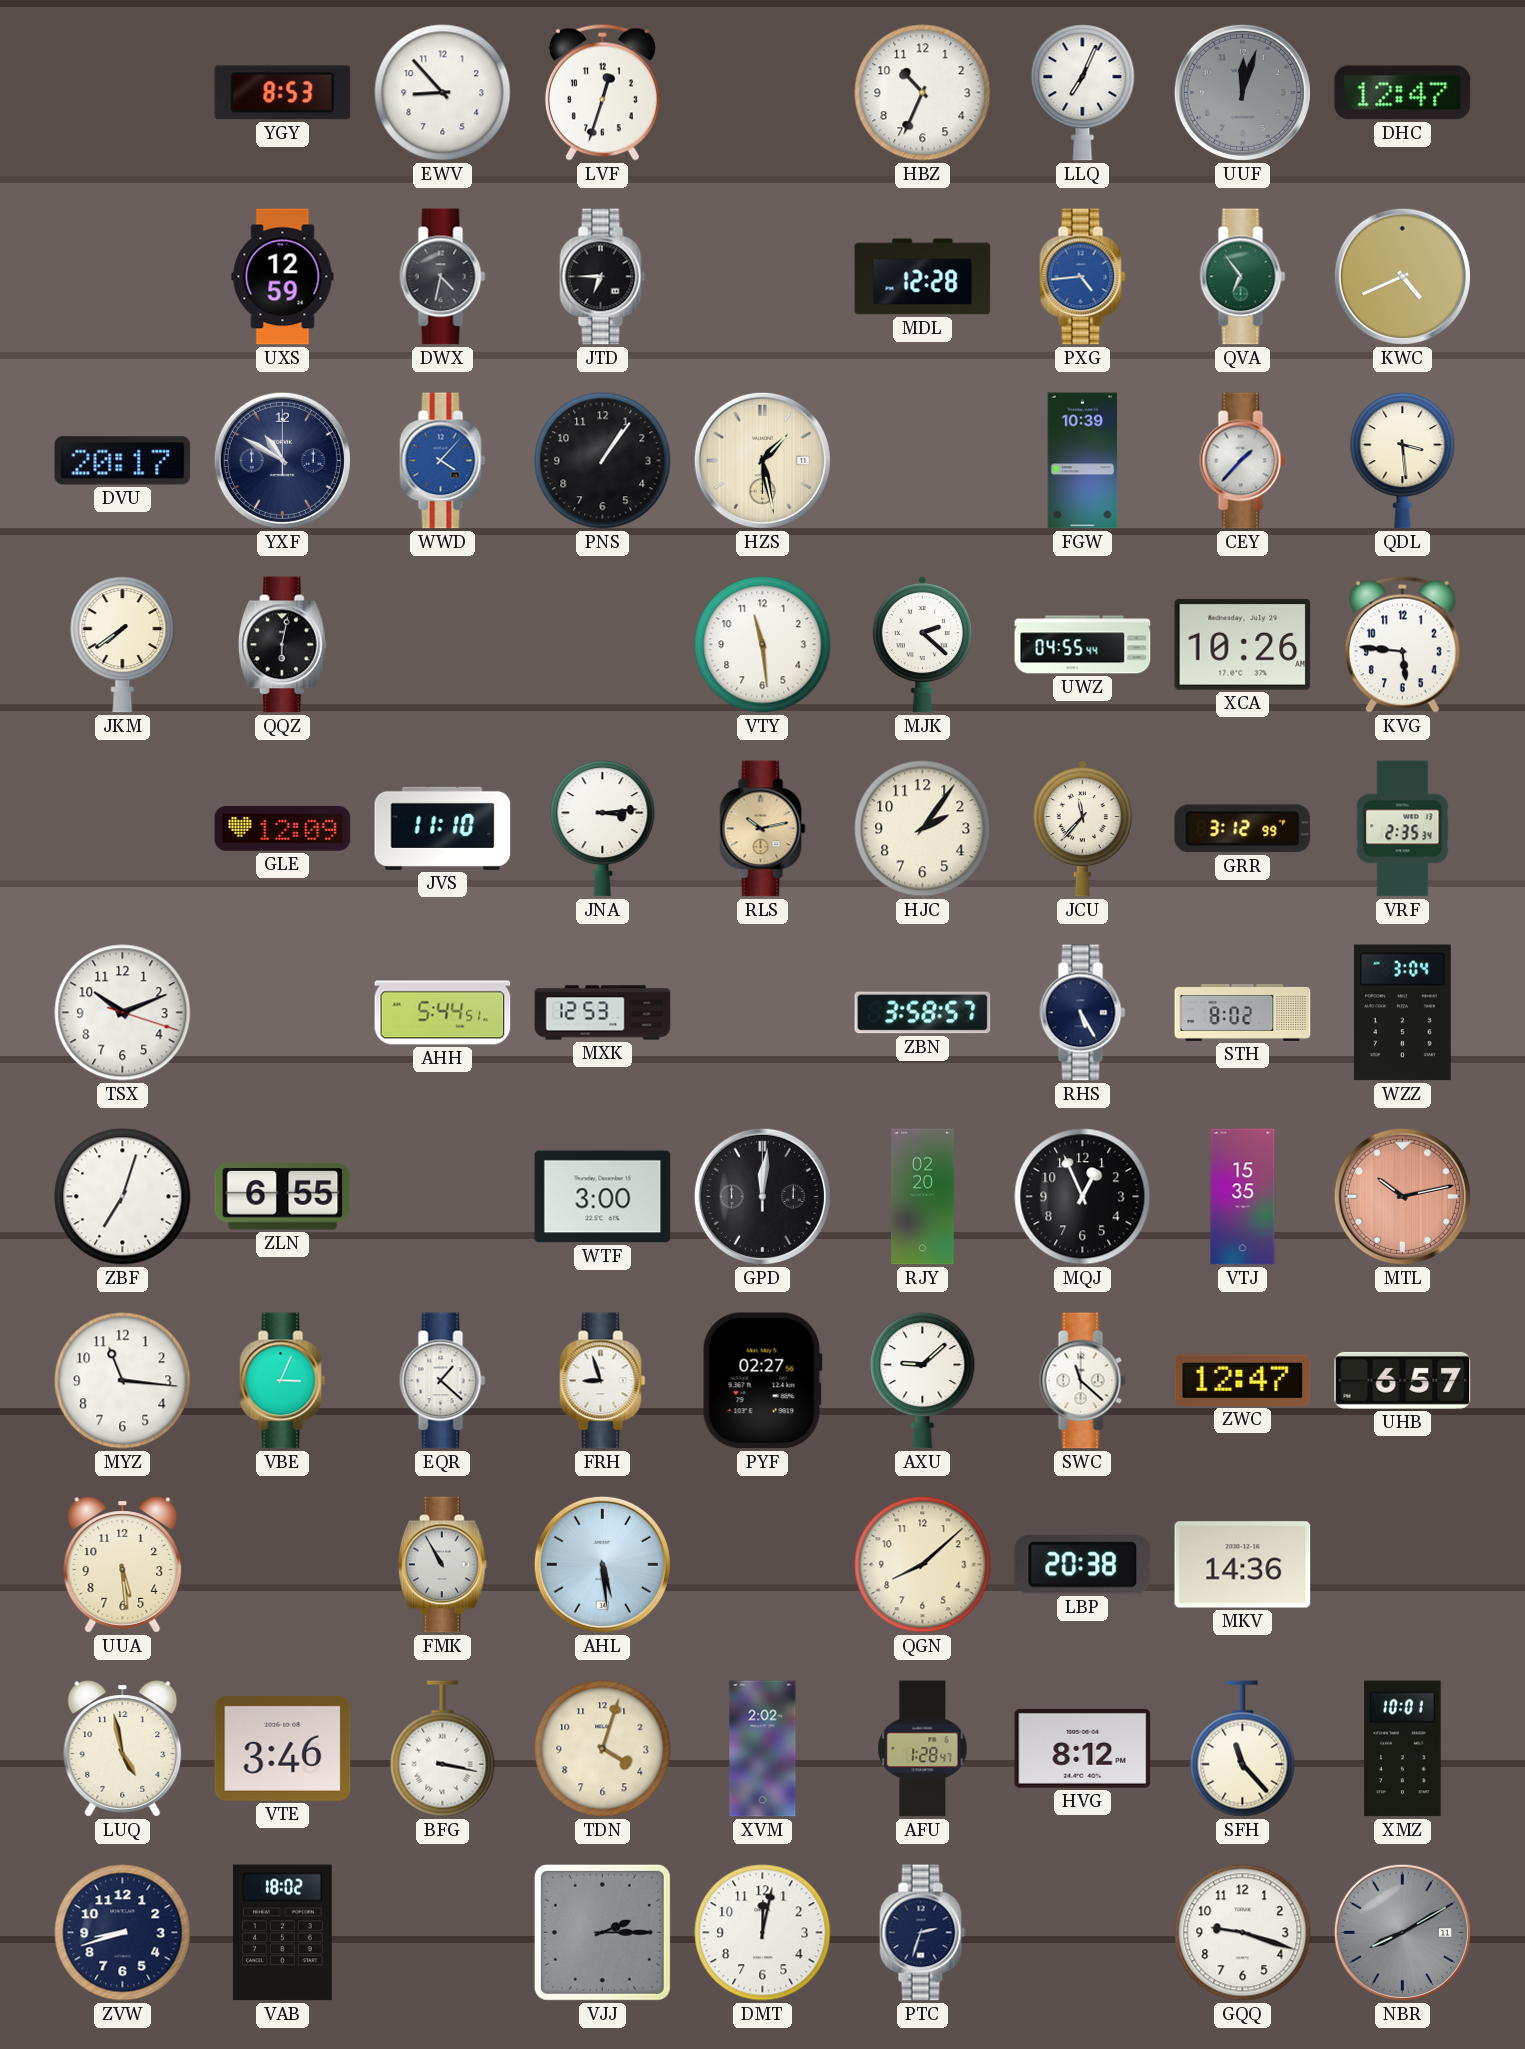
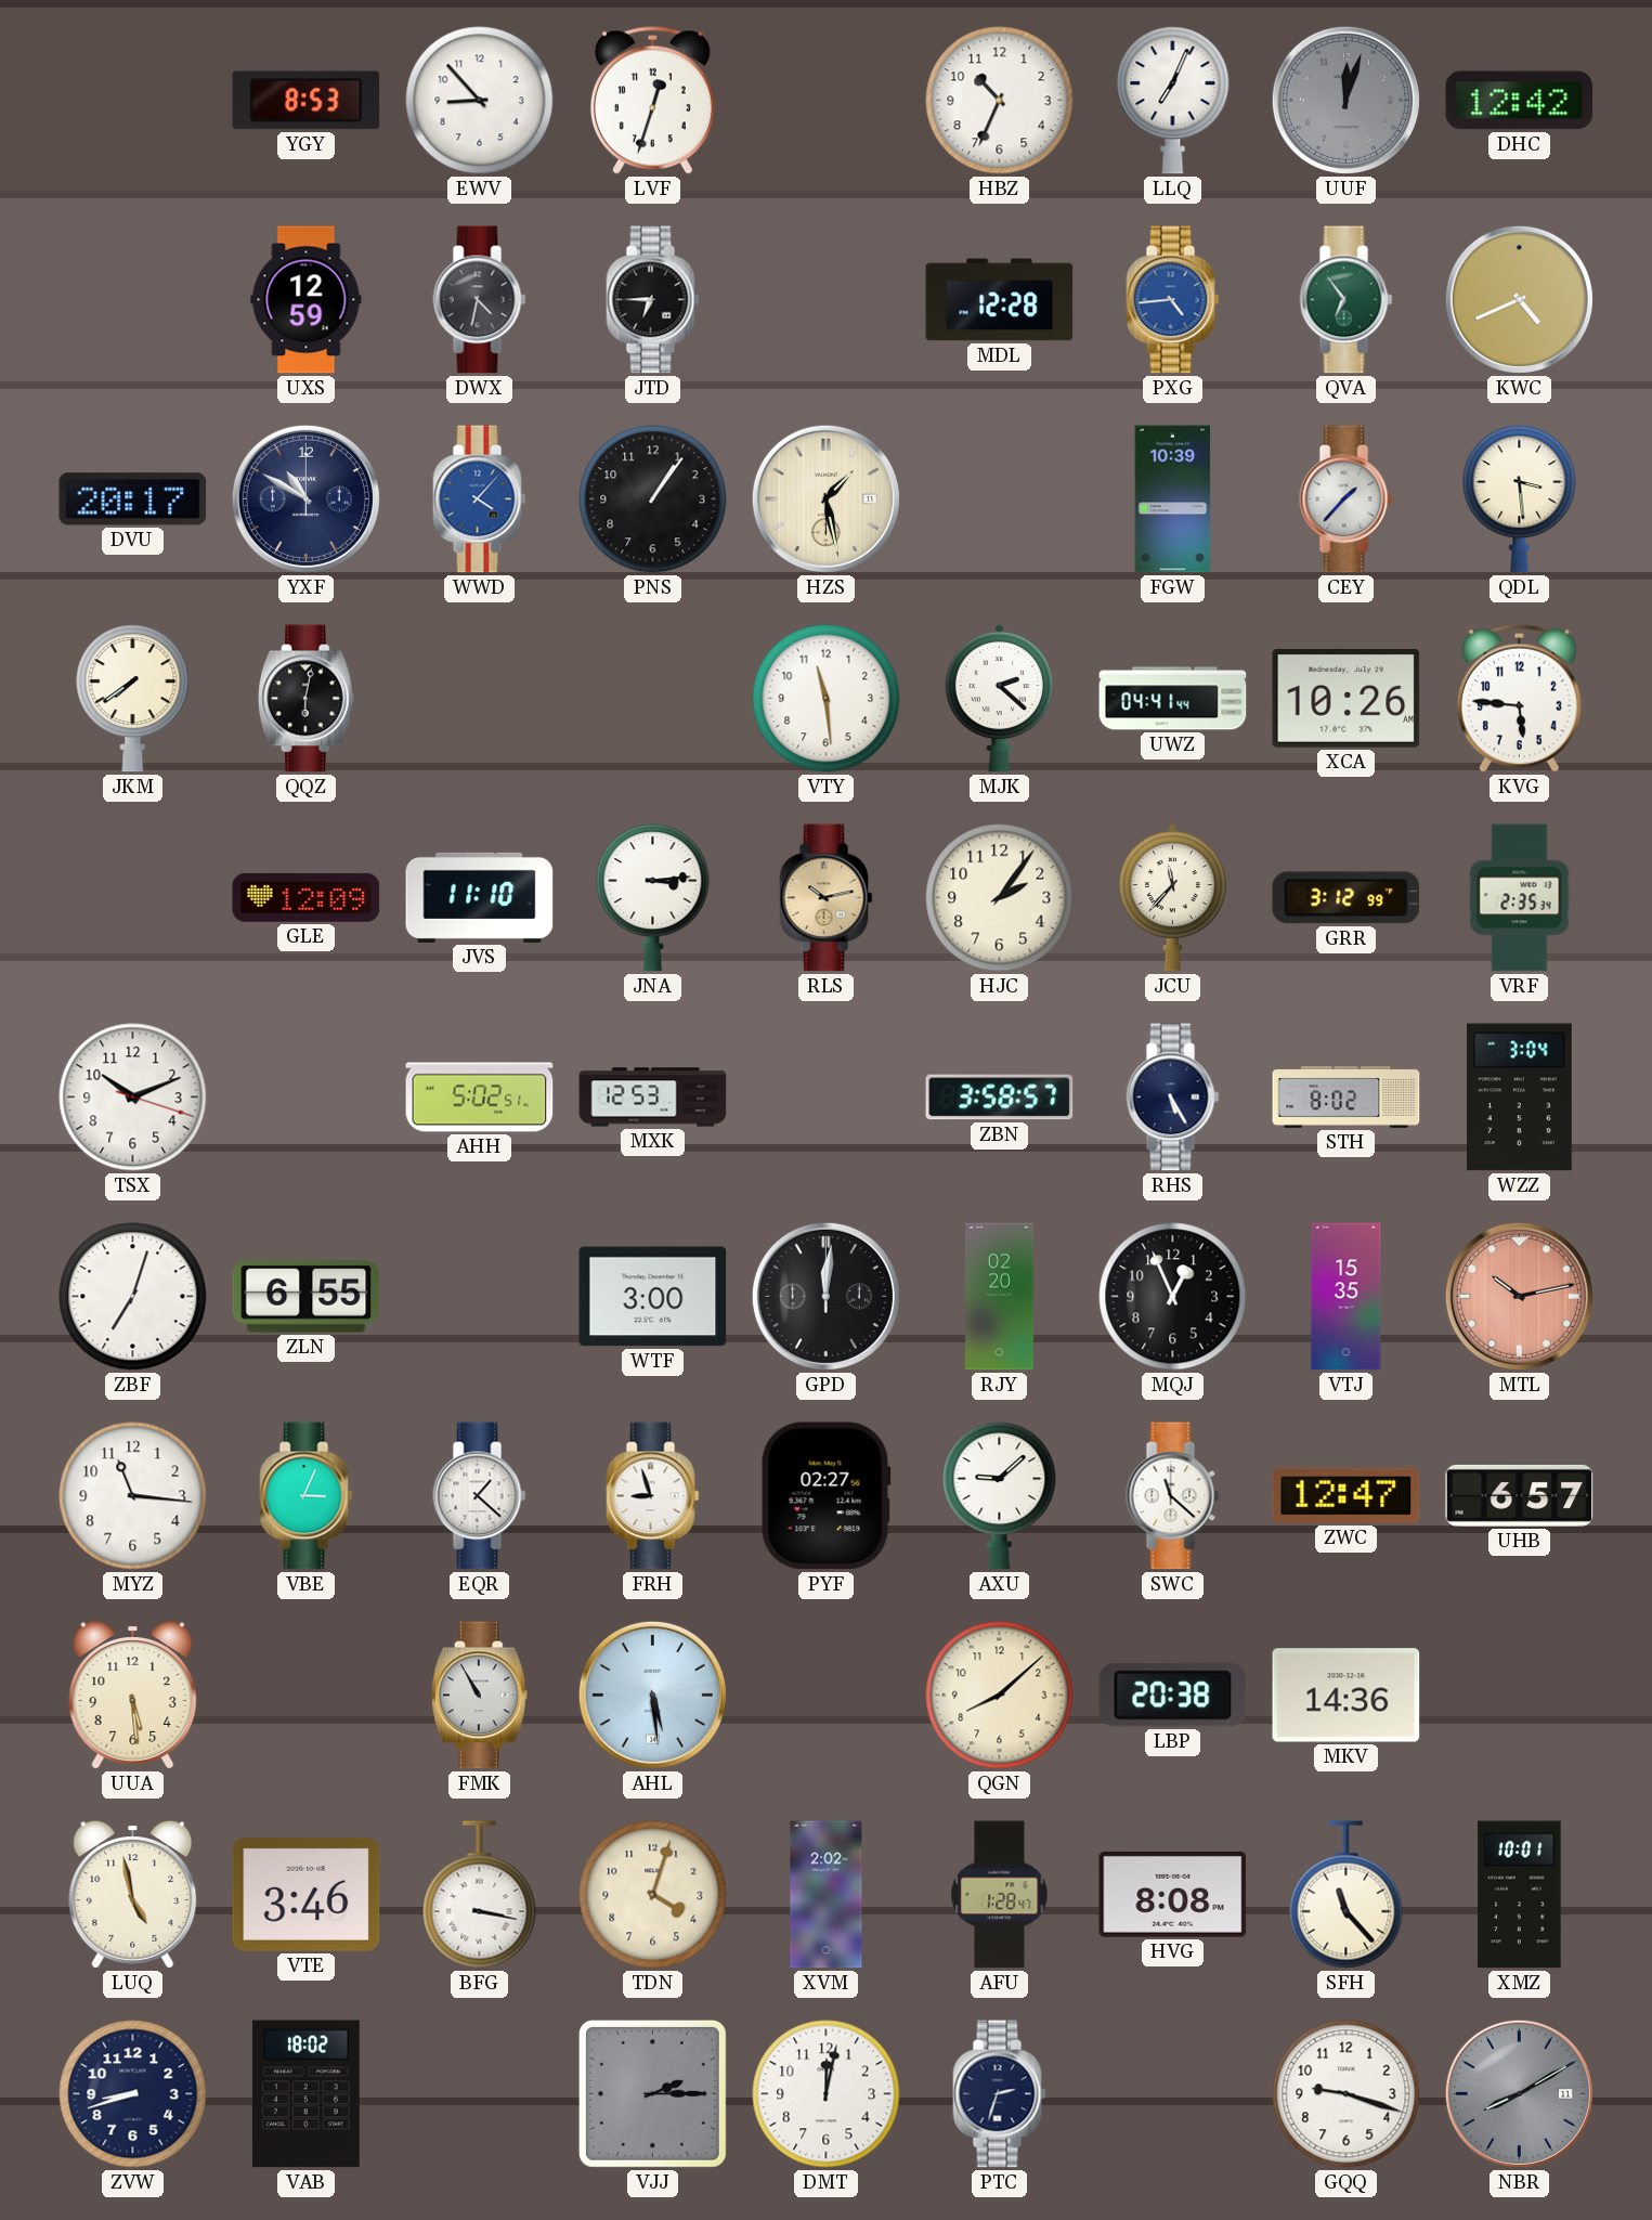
DHC: 12:47 -> 12:42
UWZ: 04:55 -> 04:41
AHH: 5:44 -> 5:02
HVG: 8:12 -> 8:08
